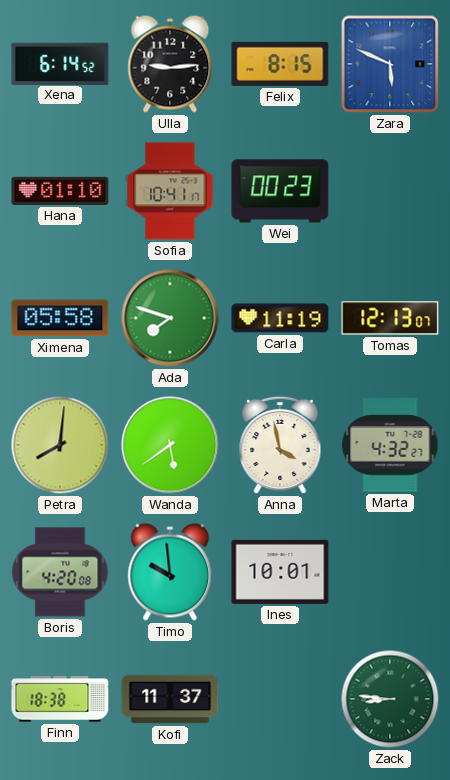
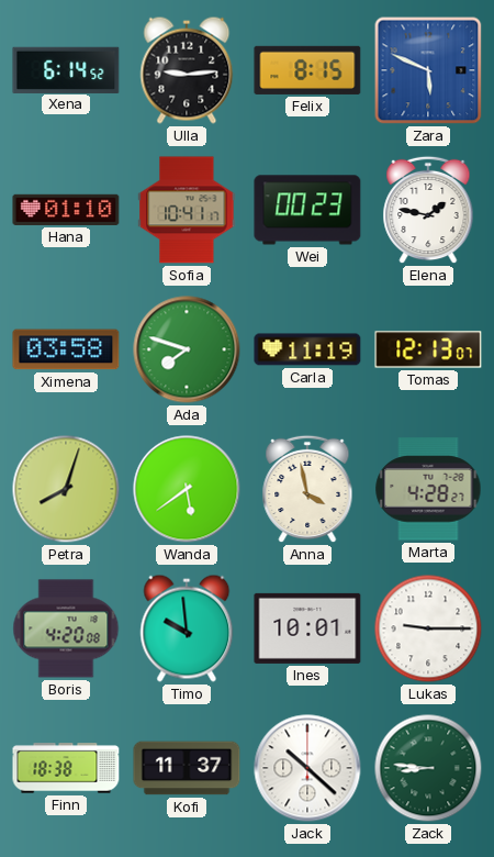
Elena: none -> 1:47
Ximena: 05:58 -> 03:58
Petra: 8:01 -> 8:03
Marta: 4:32 -> 4:28
Lukas: none -> 9:15
Jack: none -> 10:22
